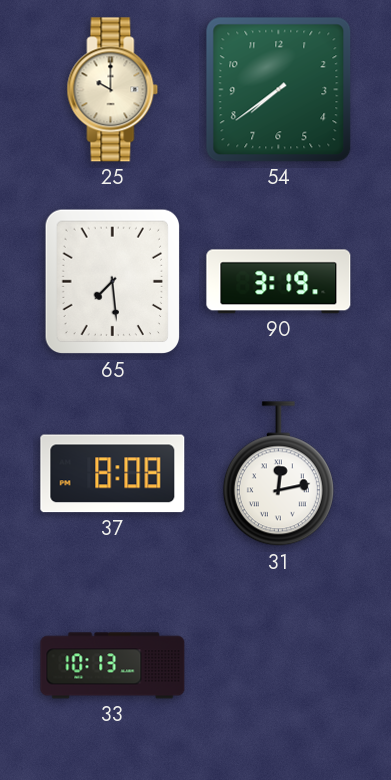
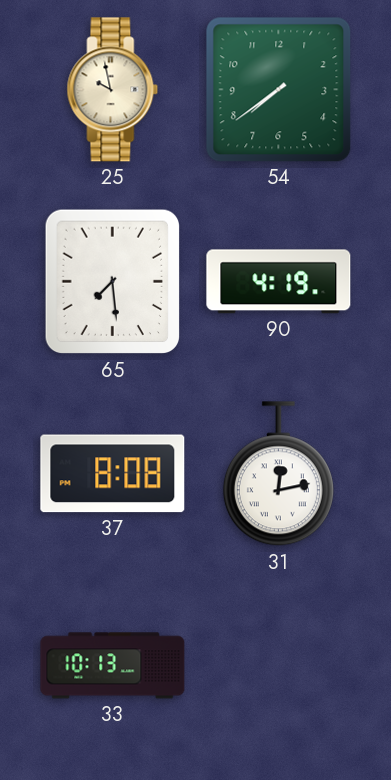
25: 10:00 -> 9:58
90: 3:19 -> 4:19
